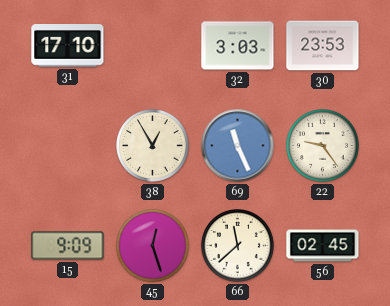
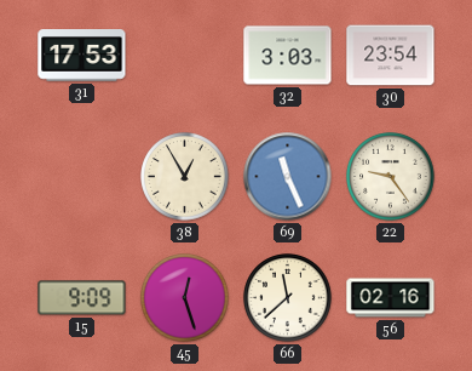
31: 17:10 -> 17:53
30: 23:53 -> 23:54
56: 02:45 -> 02:16
